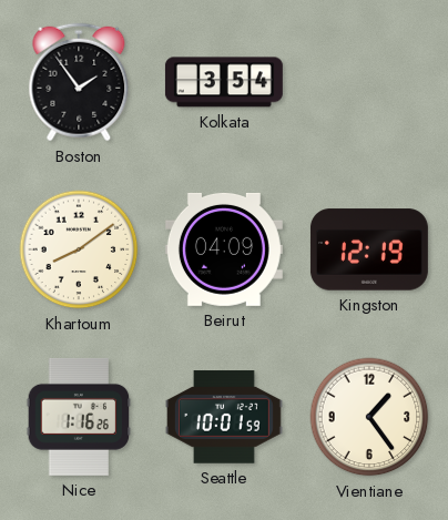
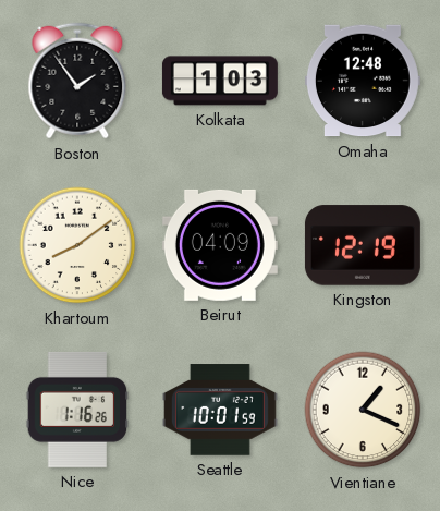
Kolkata: 3:54 -> 1:03
Omaha: none -> 12:48
Vientiane: 1:24 -> 1:19
